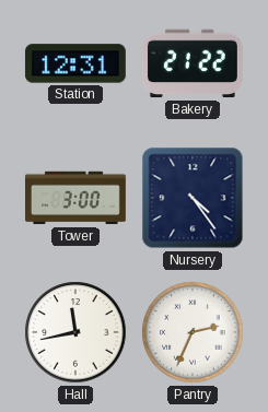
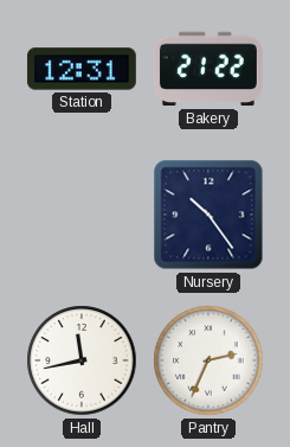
Tower: 3:00 -> none
Nursery: 4:24 -> 10:24
